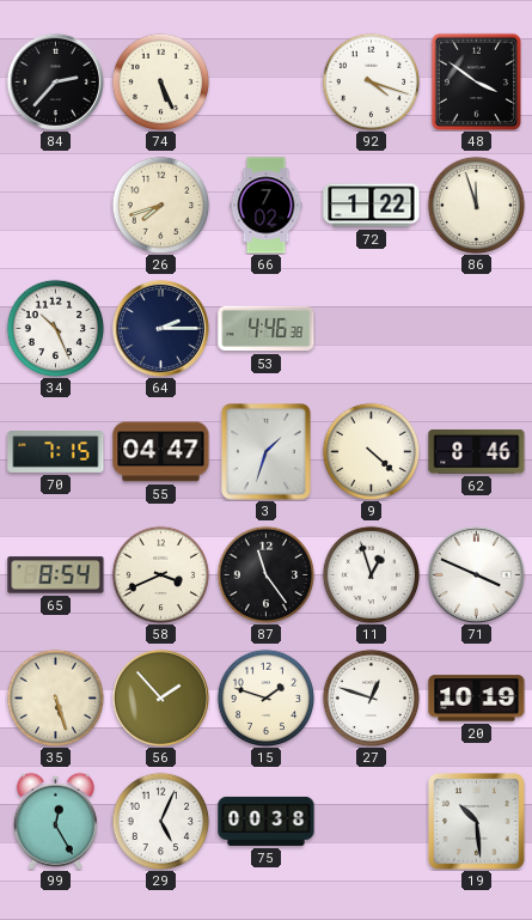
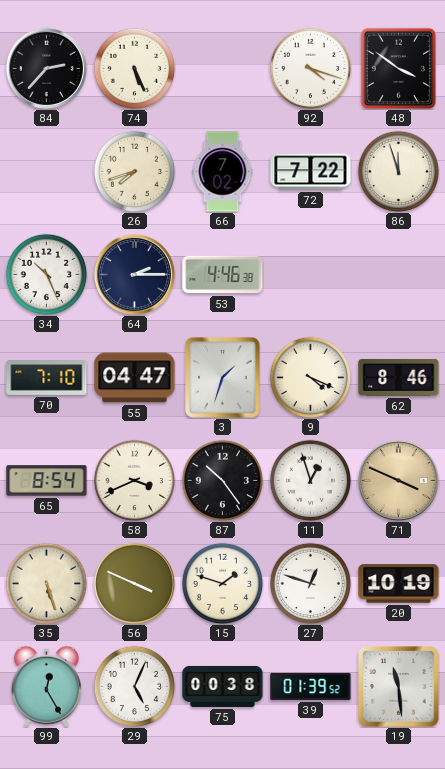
72: 1:22 -> 7:22
70: 7:15 -> 7:10
9: 4:22 -> 4:19
87: 11:24 -> 10:24
71 dial: white -> champagne
56: 1:53 -> 3:49
39: none -> 01:39
19: 10:29 -> 11:29
